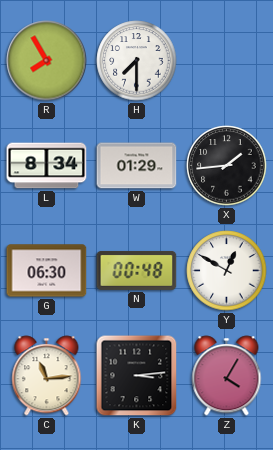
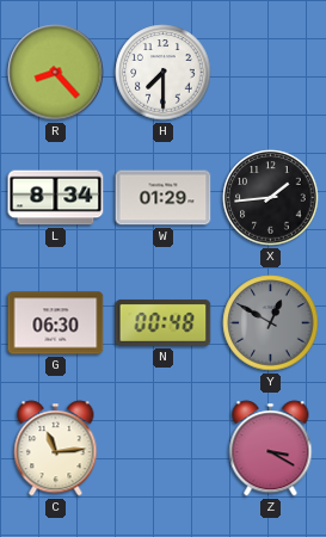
R: 7:55 -> 8:23
Y dial: white -> grey
K: 3:14 -> none
Z: 4:05 -> 3:20
